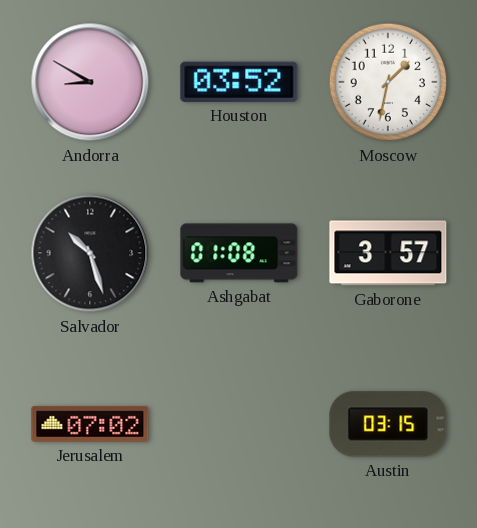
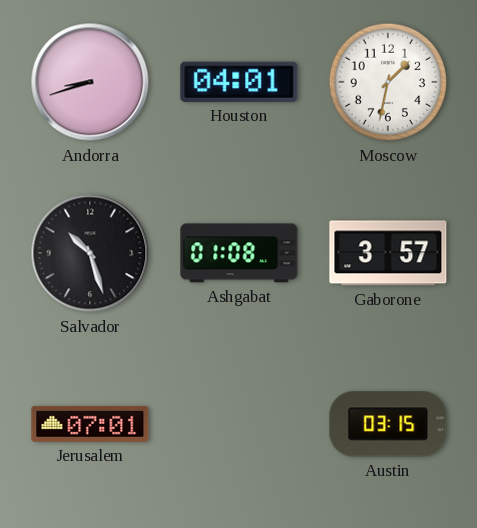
Andorra: 8:50 -> 8:42
Houston: 03:52 -> 04:01
Jerusalem: 07:02 -> 07:01
